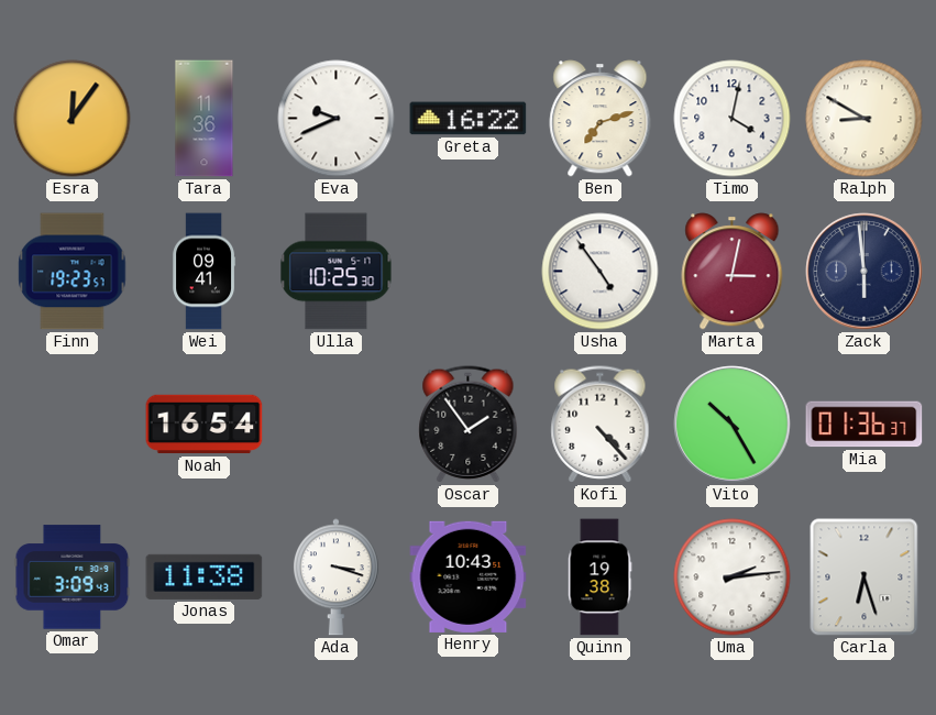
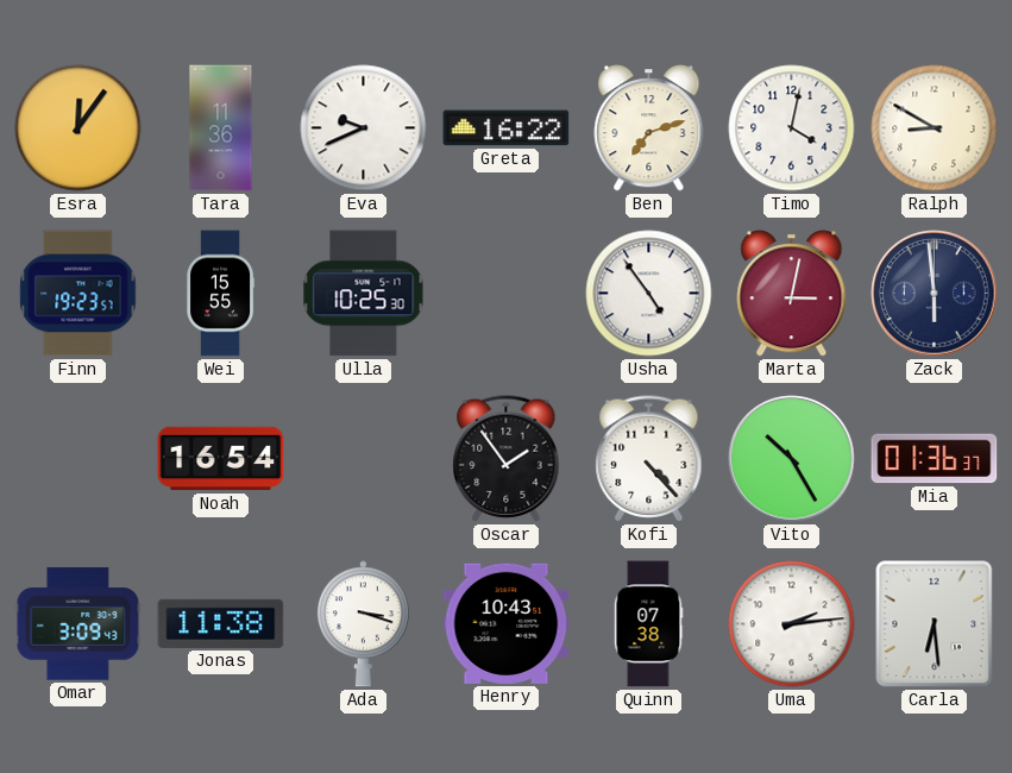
Wei: 09:41 -> 15:55
Quinn: 19:38 -> 07:38
Carla: 6:27 -> 6:29
